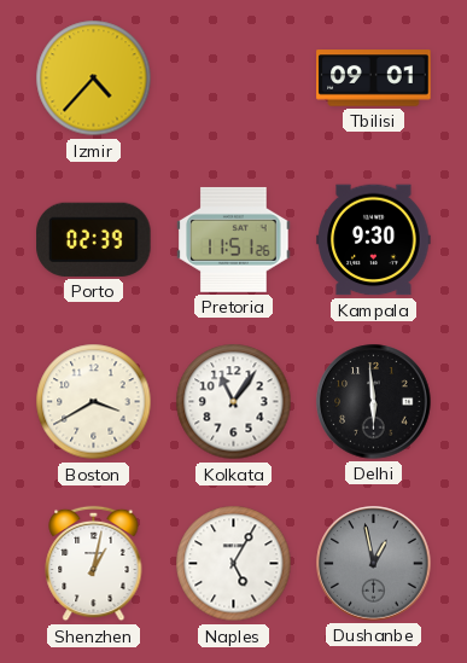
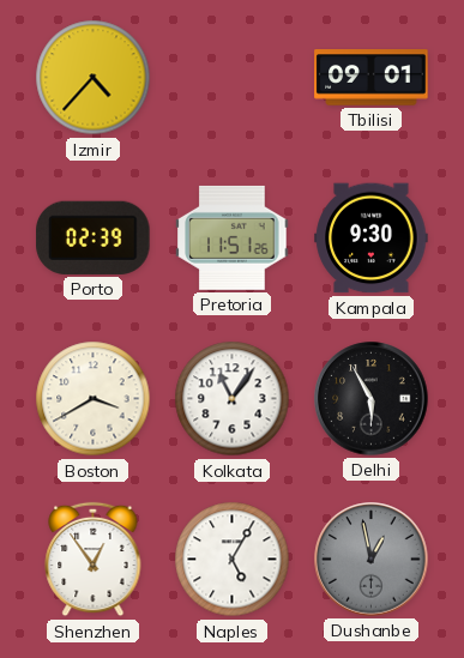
Delhi: 5:59 -> 5:55
Shenzhen: 1:02 -> 12:54
